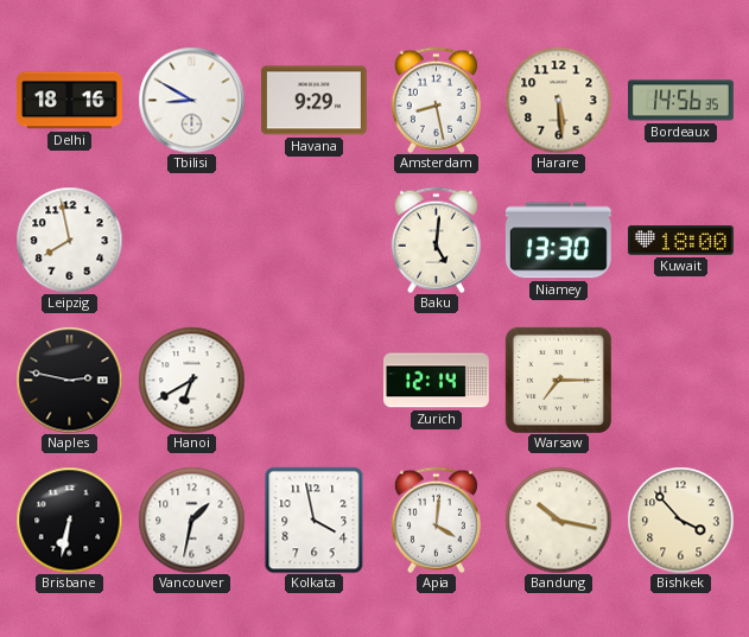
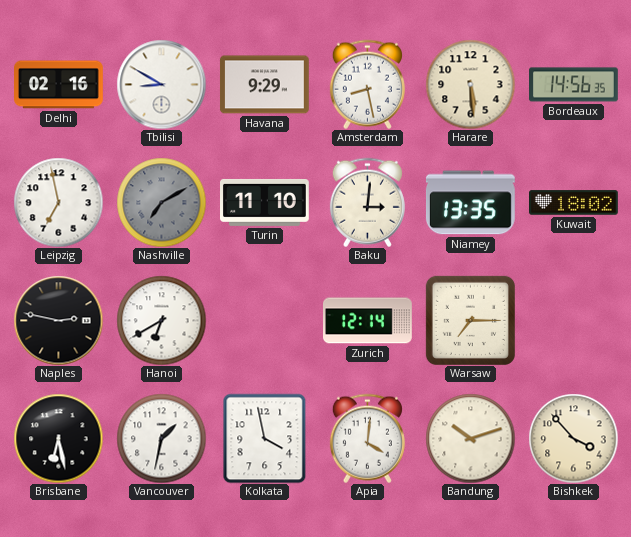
Delhi: 18:16 -> 02:16
Leipzig: 7:58 -> 6:58
Nashville: none -> 7:10
Turin: none -> 11:10
Baku: 5:01 -> 3:01
Niamey: 13:30 -> 13:35
Kuwait: 18:00 -> 18:02
Brisbane: 6:32 -> 6:28
Bandung: 10:17 -> 10:12
